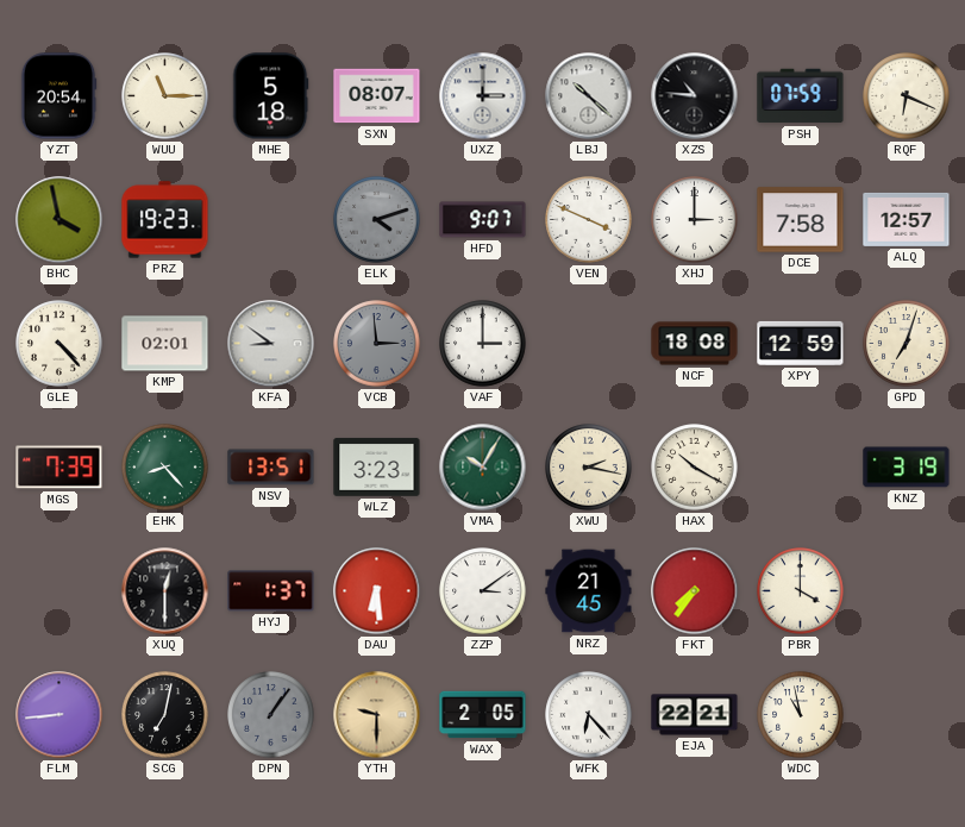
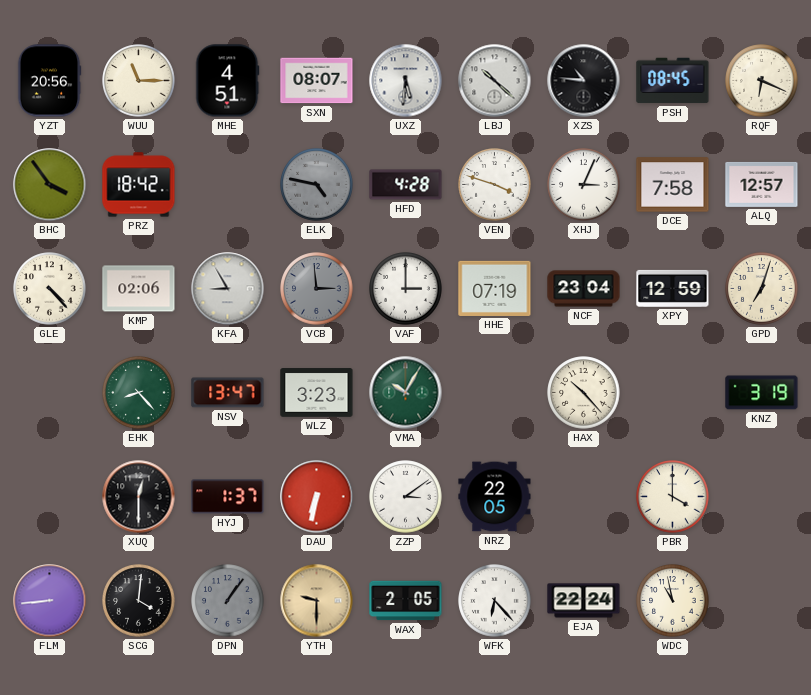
YZT: 20:54 -> 20:56
MHE: 5:18 -> 4:51
UXZ: 3:00 -> 5:31
PSH: 07:59 -> 08:45
BHC: 3:58 -> 3:54
PRZ: 19:23 -> 18:42
ELK: 4:12 -> 4:47
HFD: 9:07 -> 4:28
VEN: 3:49 -> 3:48
XHJ: 3:00 -> 3:04
KMP: 02:01 -> 02:06
KFA: 8:51 -> 8:55
HHE: none -> 07:19
NCF: 18:08 -> 23:04
MGS: 7:39 -> none
NSV: 13:51 -> 13:47
XWU: 2:17 -> none
HAX: 10:20 -> 10:23
DAU: 6:29 -> 6:32
NRZ: 21:45 -> 22:05
FKT: 7:36 -> none
SCG: 7:02 -> 4:01
EJA: 22:21 -> 22:24
